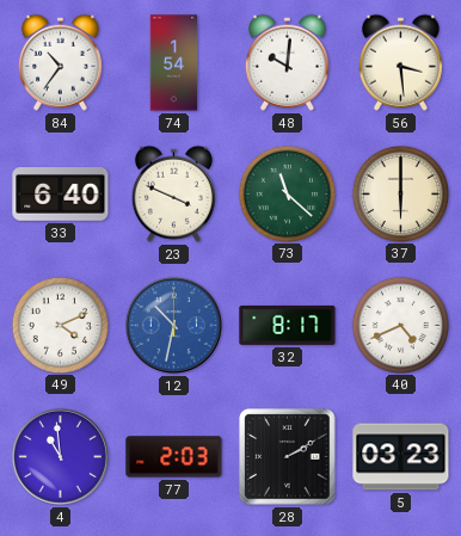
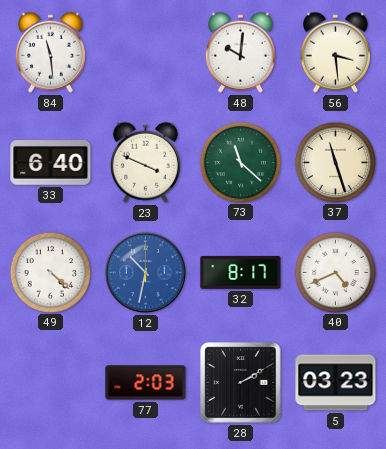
84: 10:36 -> 11:29
74: 1:54 -> none
37: 6:00 -> 11:27
49: 4:11 -> 4:22
4: 10:59 -> none
